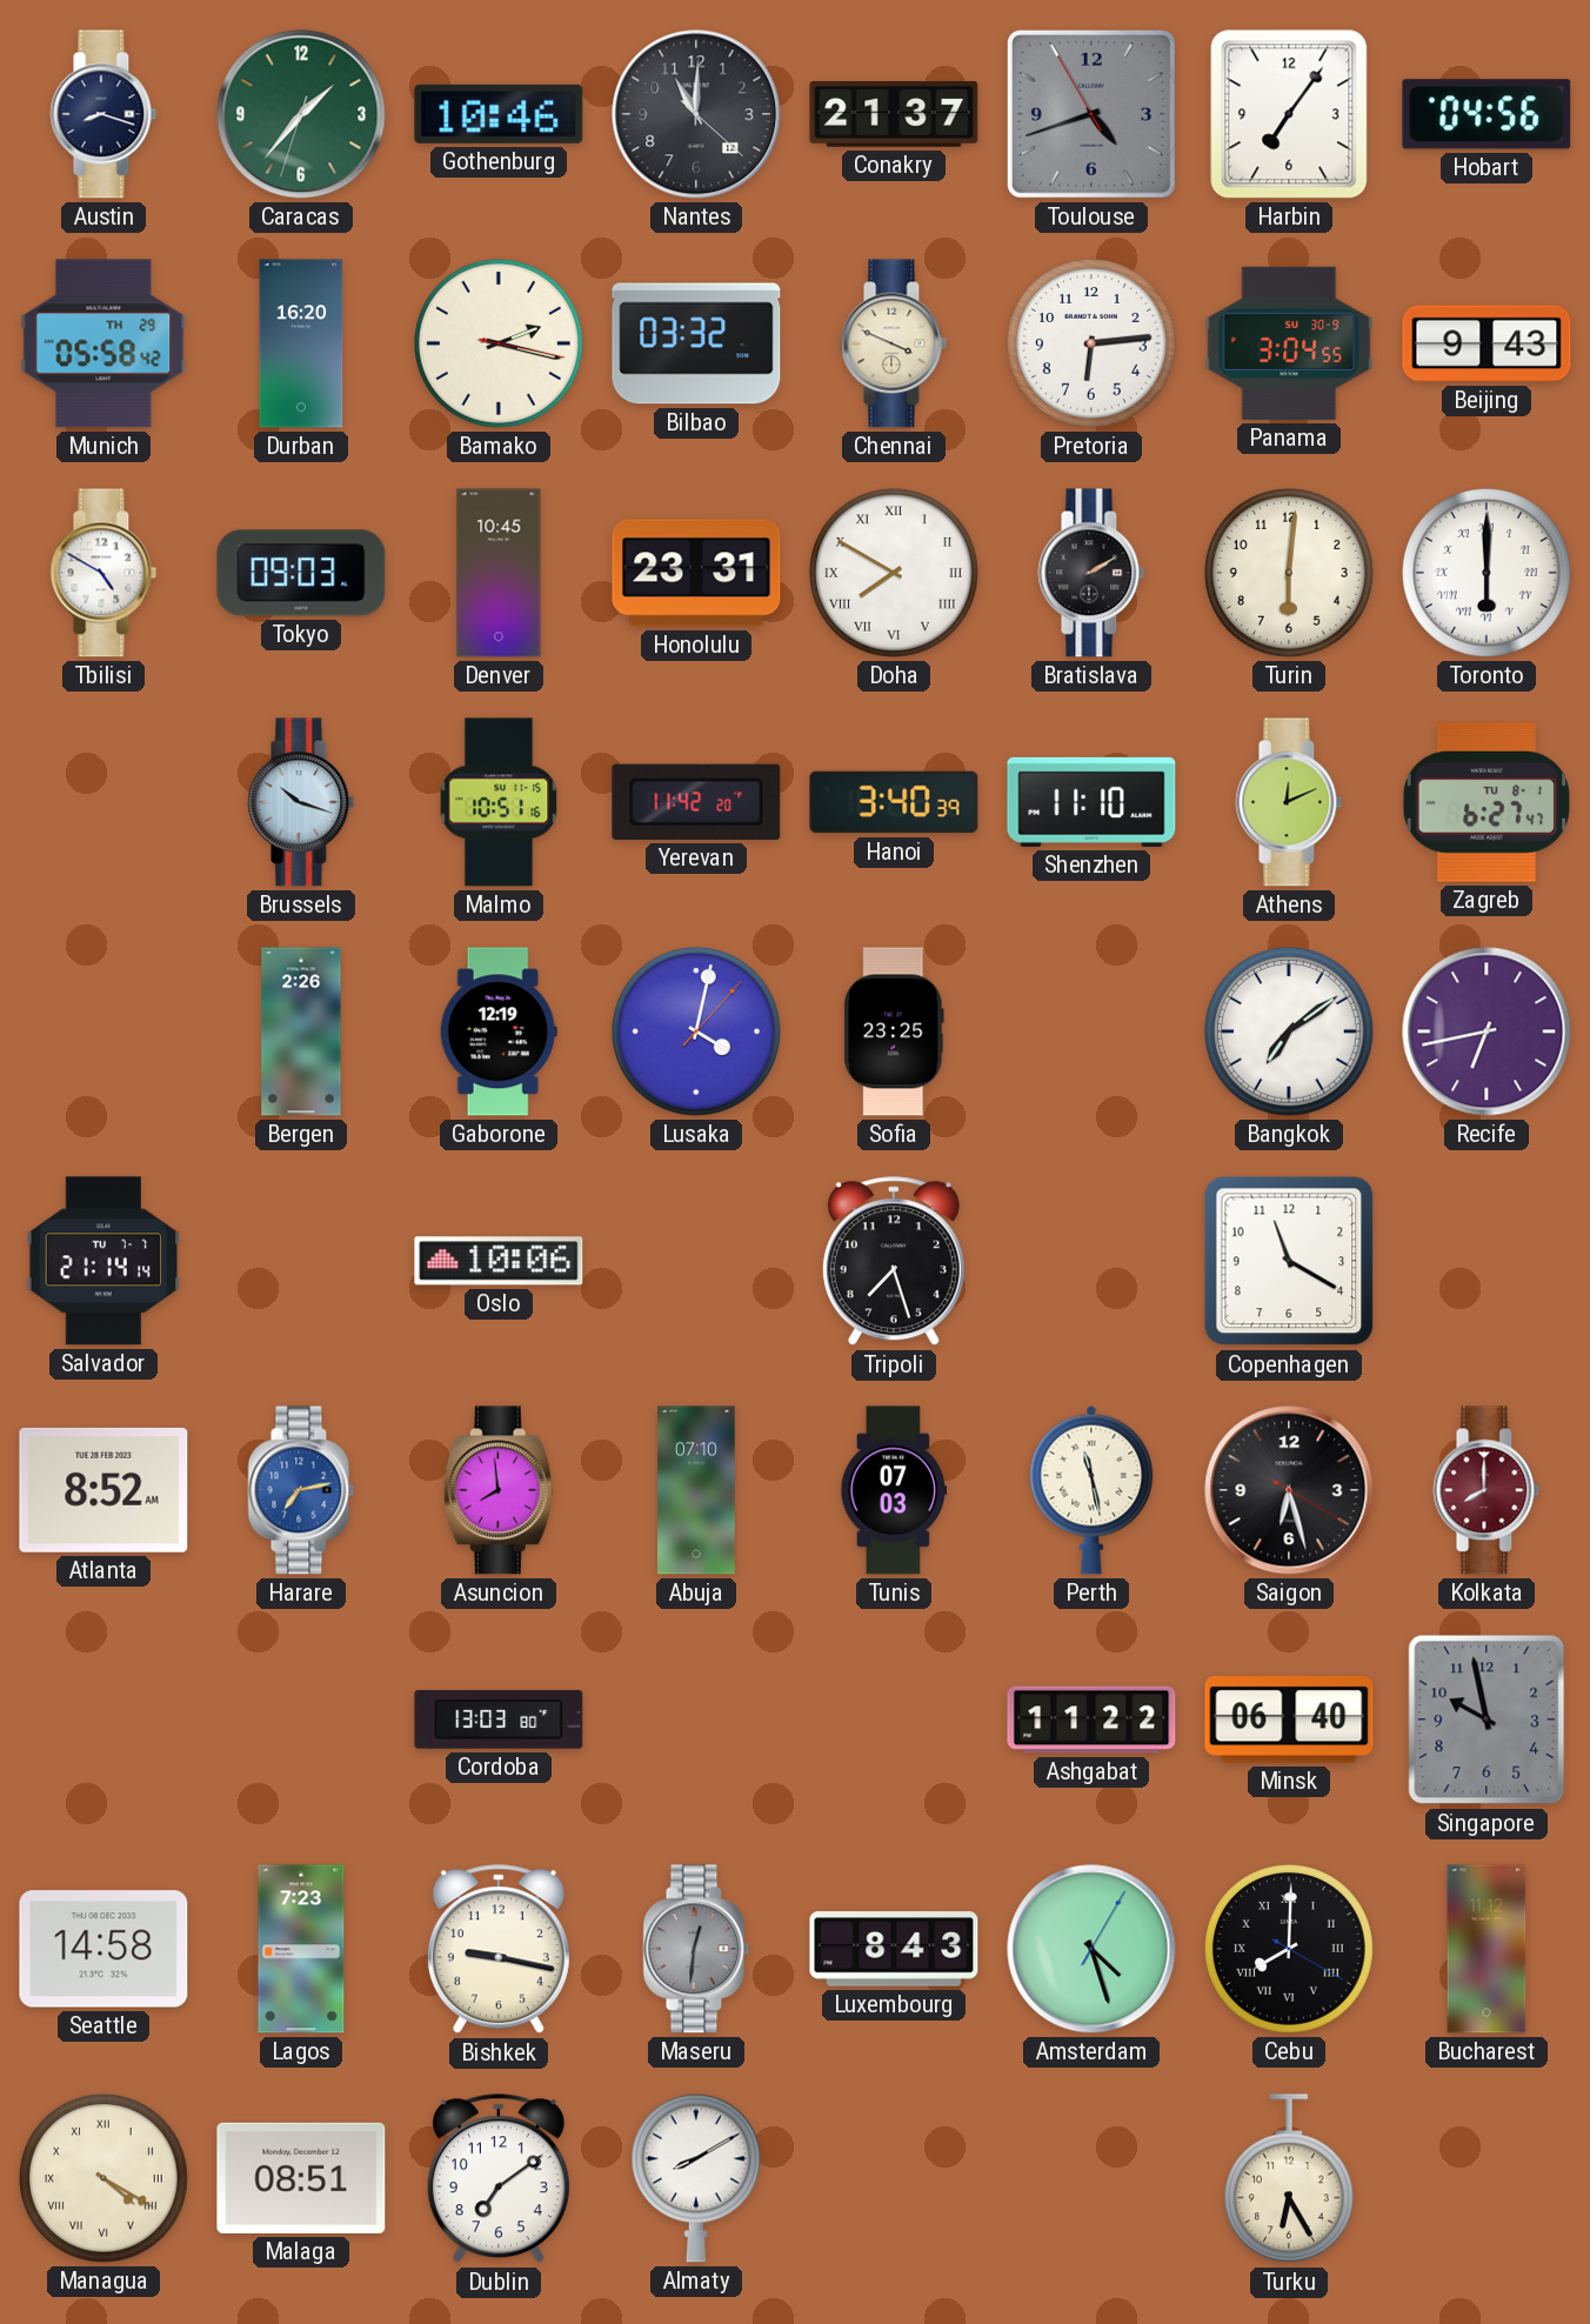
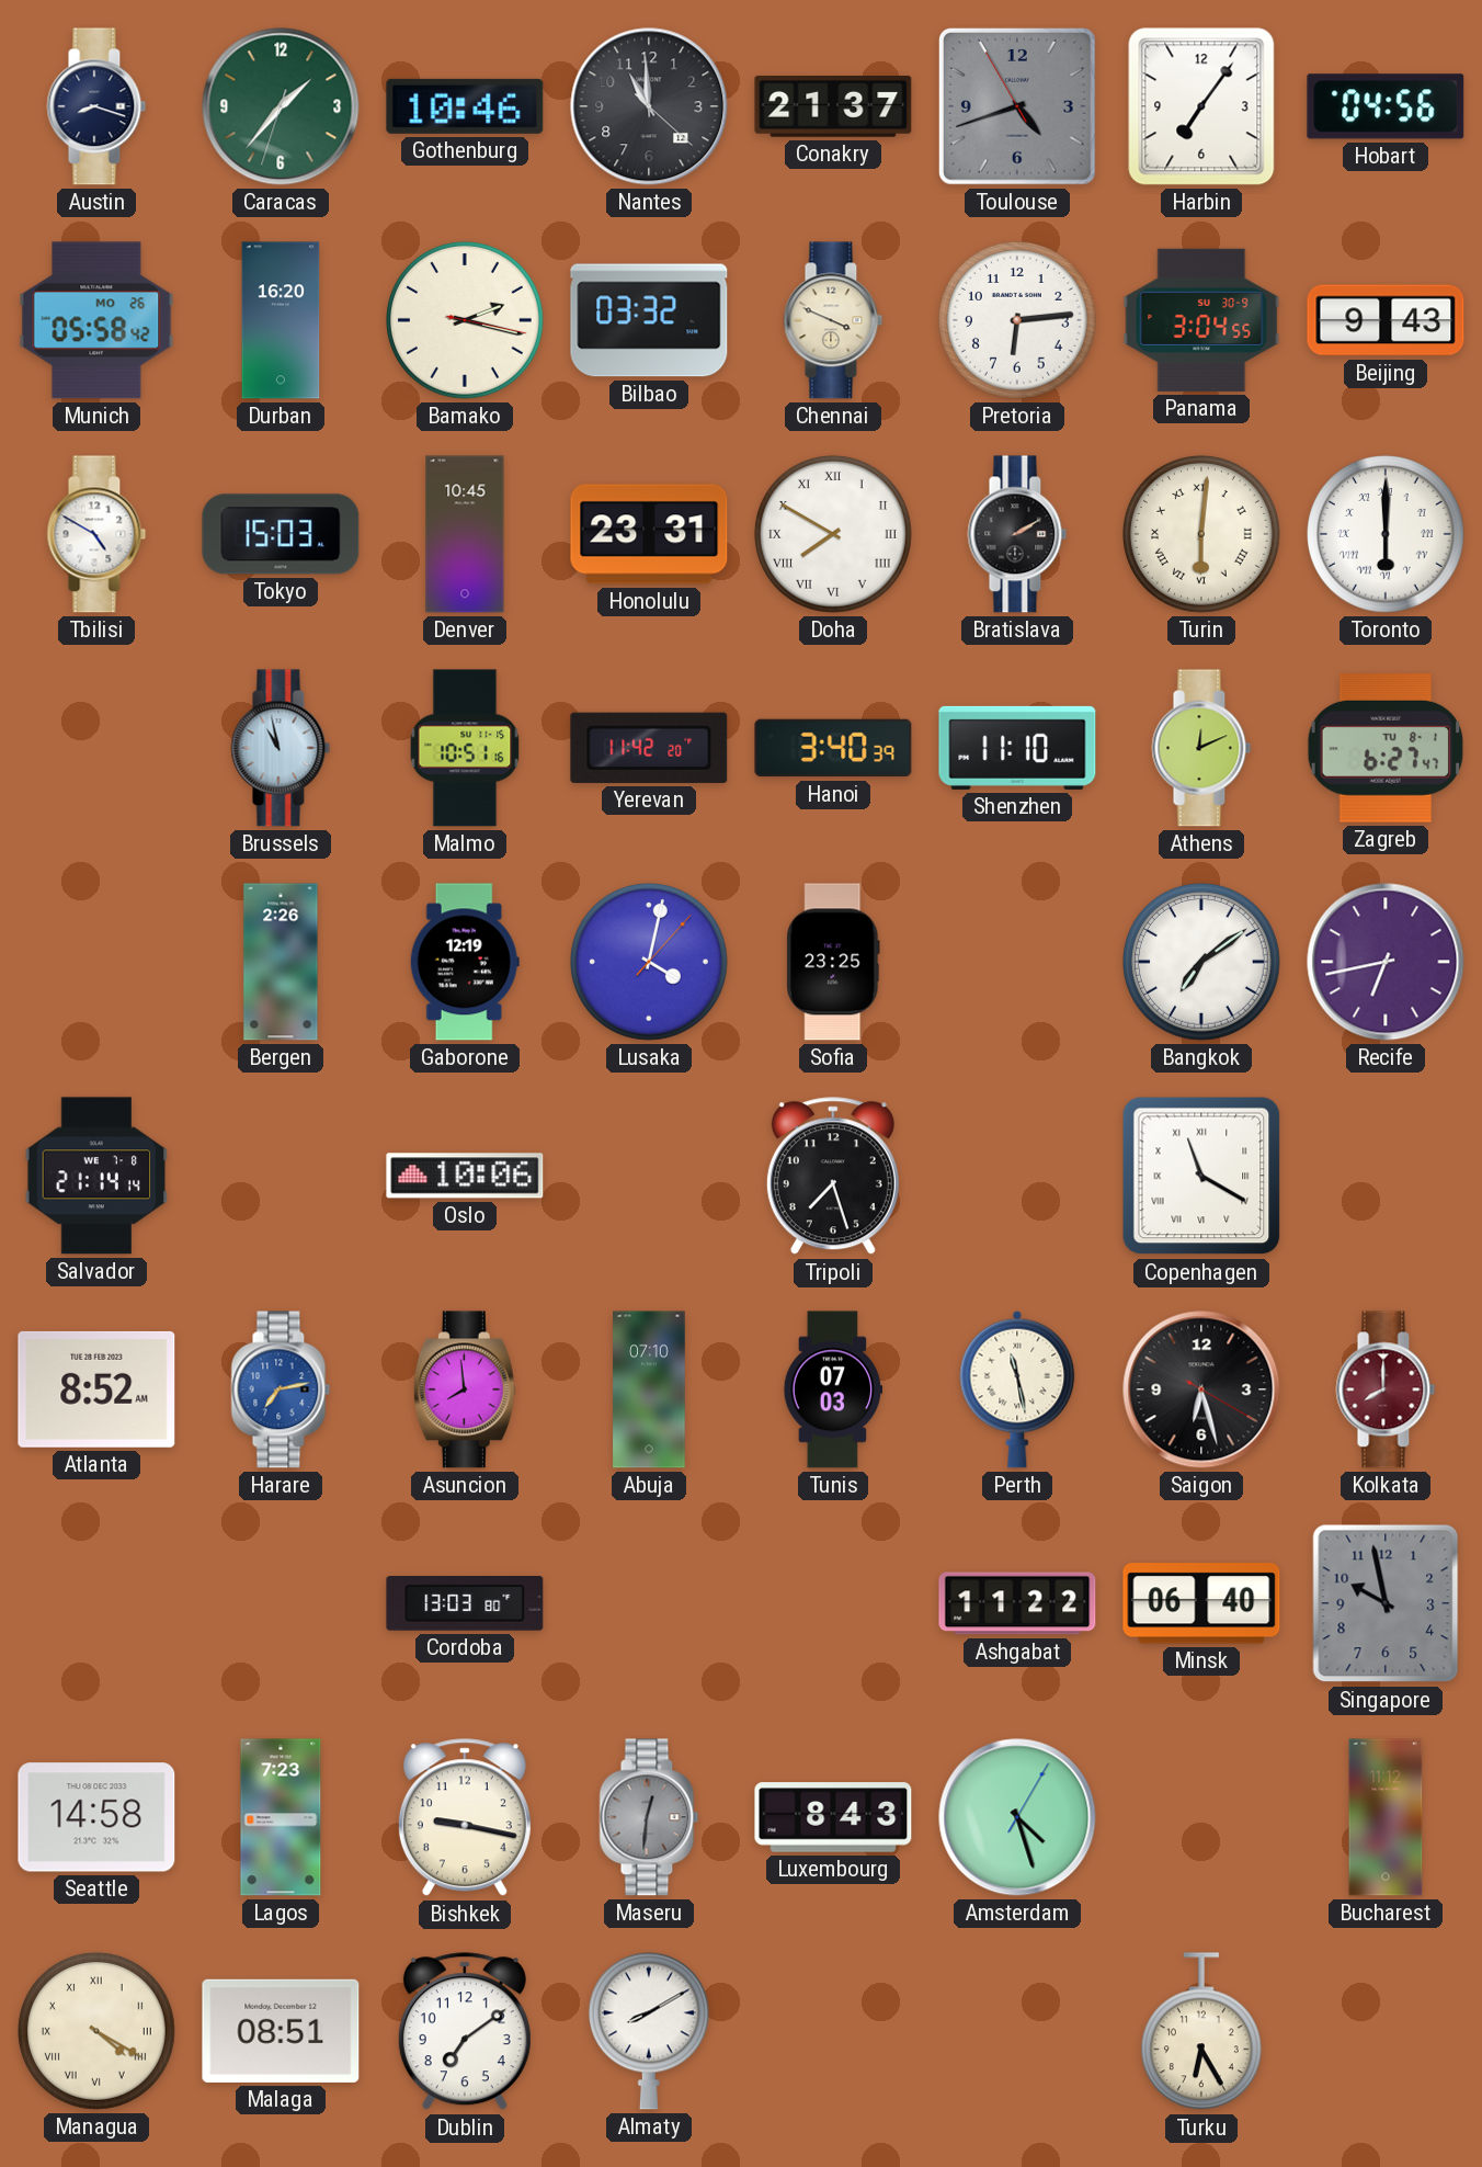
Nantes: 11:00 -> 10:59
Munich date: TH 29 -> MO 26
Tokyo: 09:03 -> 15:03
Turin numerals: Arabic -> Roman
Brussels: 10:18 -> 10:58
Salvador date: TU 7-7 -> WE 7-8
Copenhagen numerals: Arabic -> Roman
Cebu: 8:00 -> none
